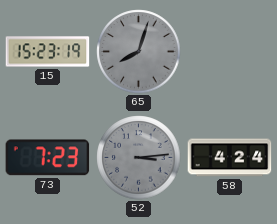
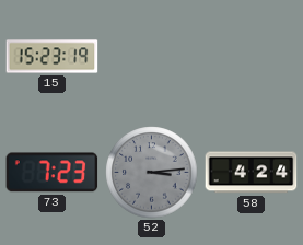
65: 8:03 -> none
